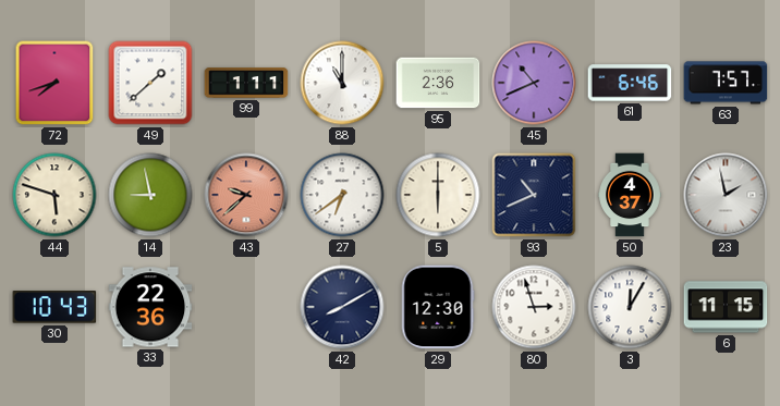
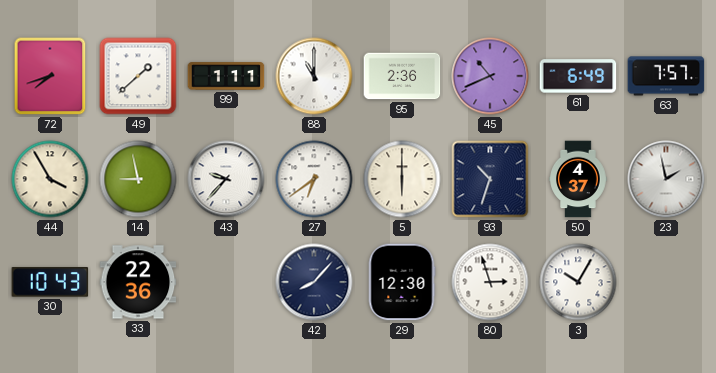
61: 6:46 -> 6:49
44: 5:48 -> 3:55
43: 9:38 -> 9:37
43 dial: salmon -> white
93: 10:41 -> 10:33
42: 8:10 -> 8:07
3: 12:05 -> 10:05
6: 11:15 -> none
